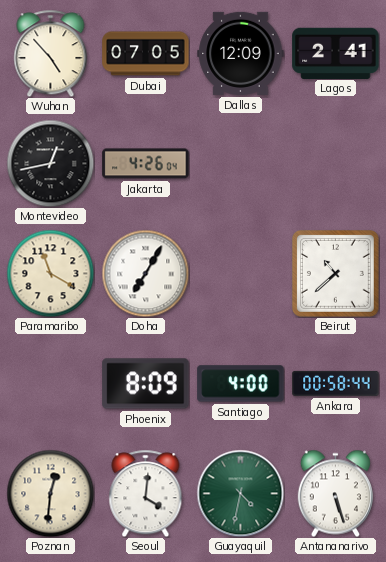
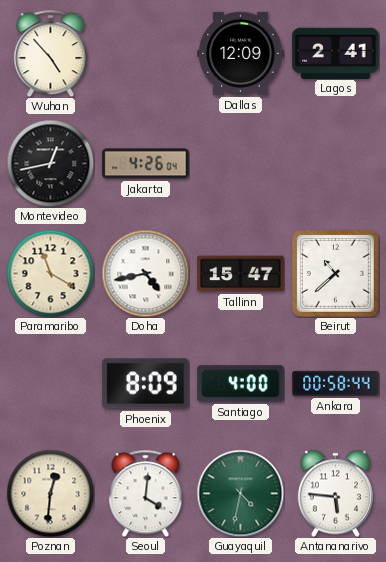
Dubai: 07:05 -> none
Doha: 7:05 -> 4:43
Tallinn: none -> 15:47
Antananarivo: 5:27 -> 5:46
